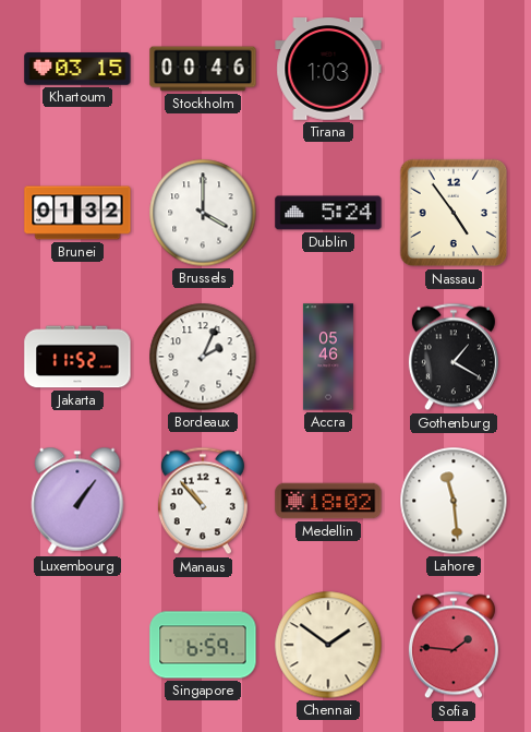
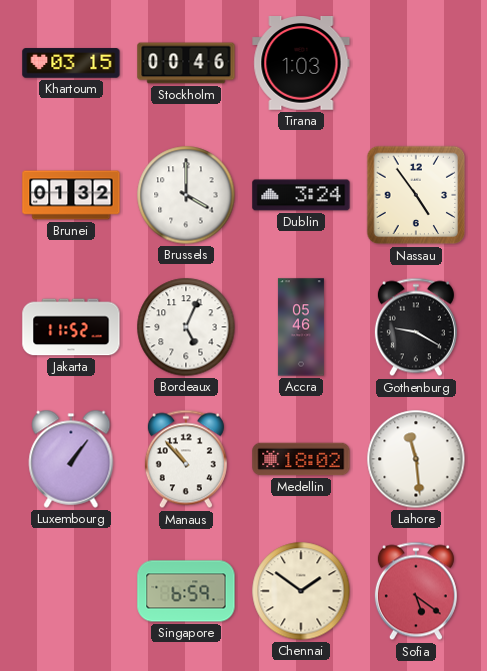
Dublin: 5:24 -> 3:24
Bordeaux: 2:04 -> 5:04
Gothenburg: 1:20 -> 9:20
Sofia: 1:46 -> 5:21
